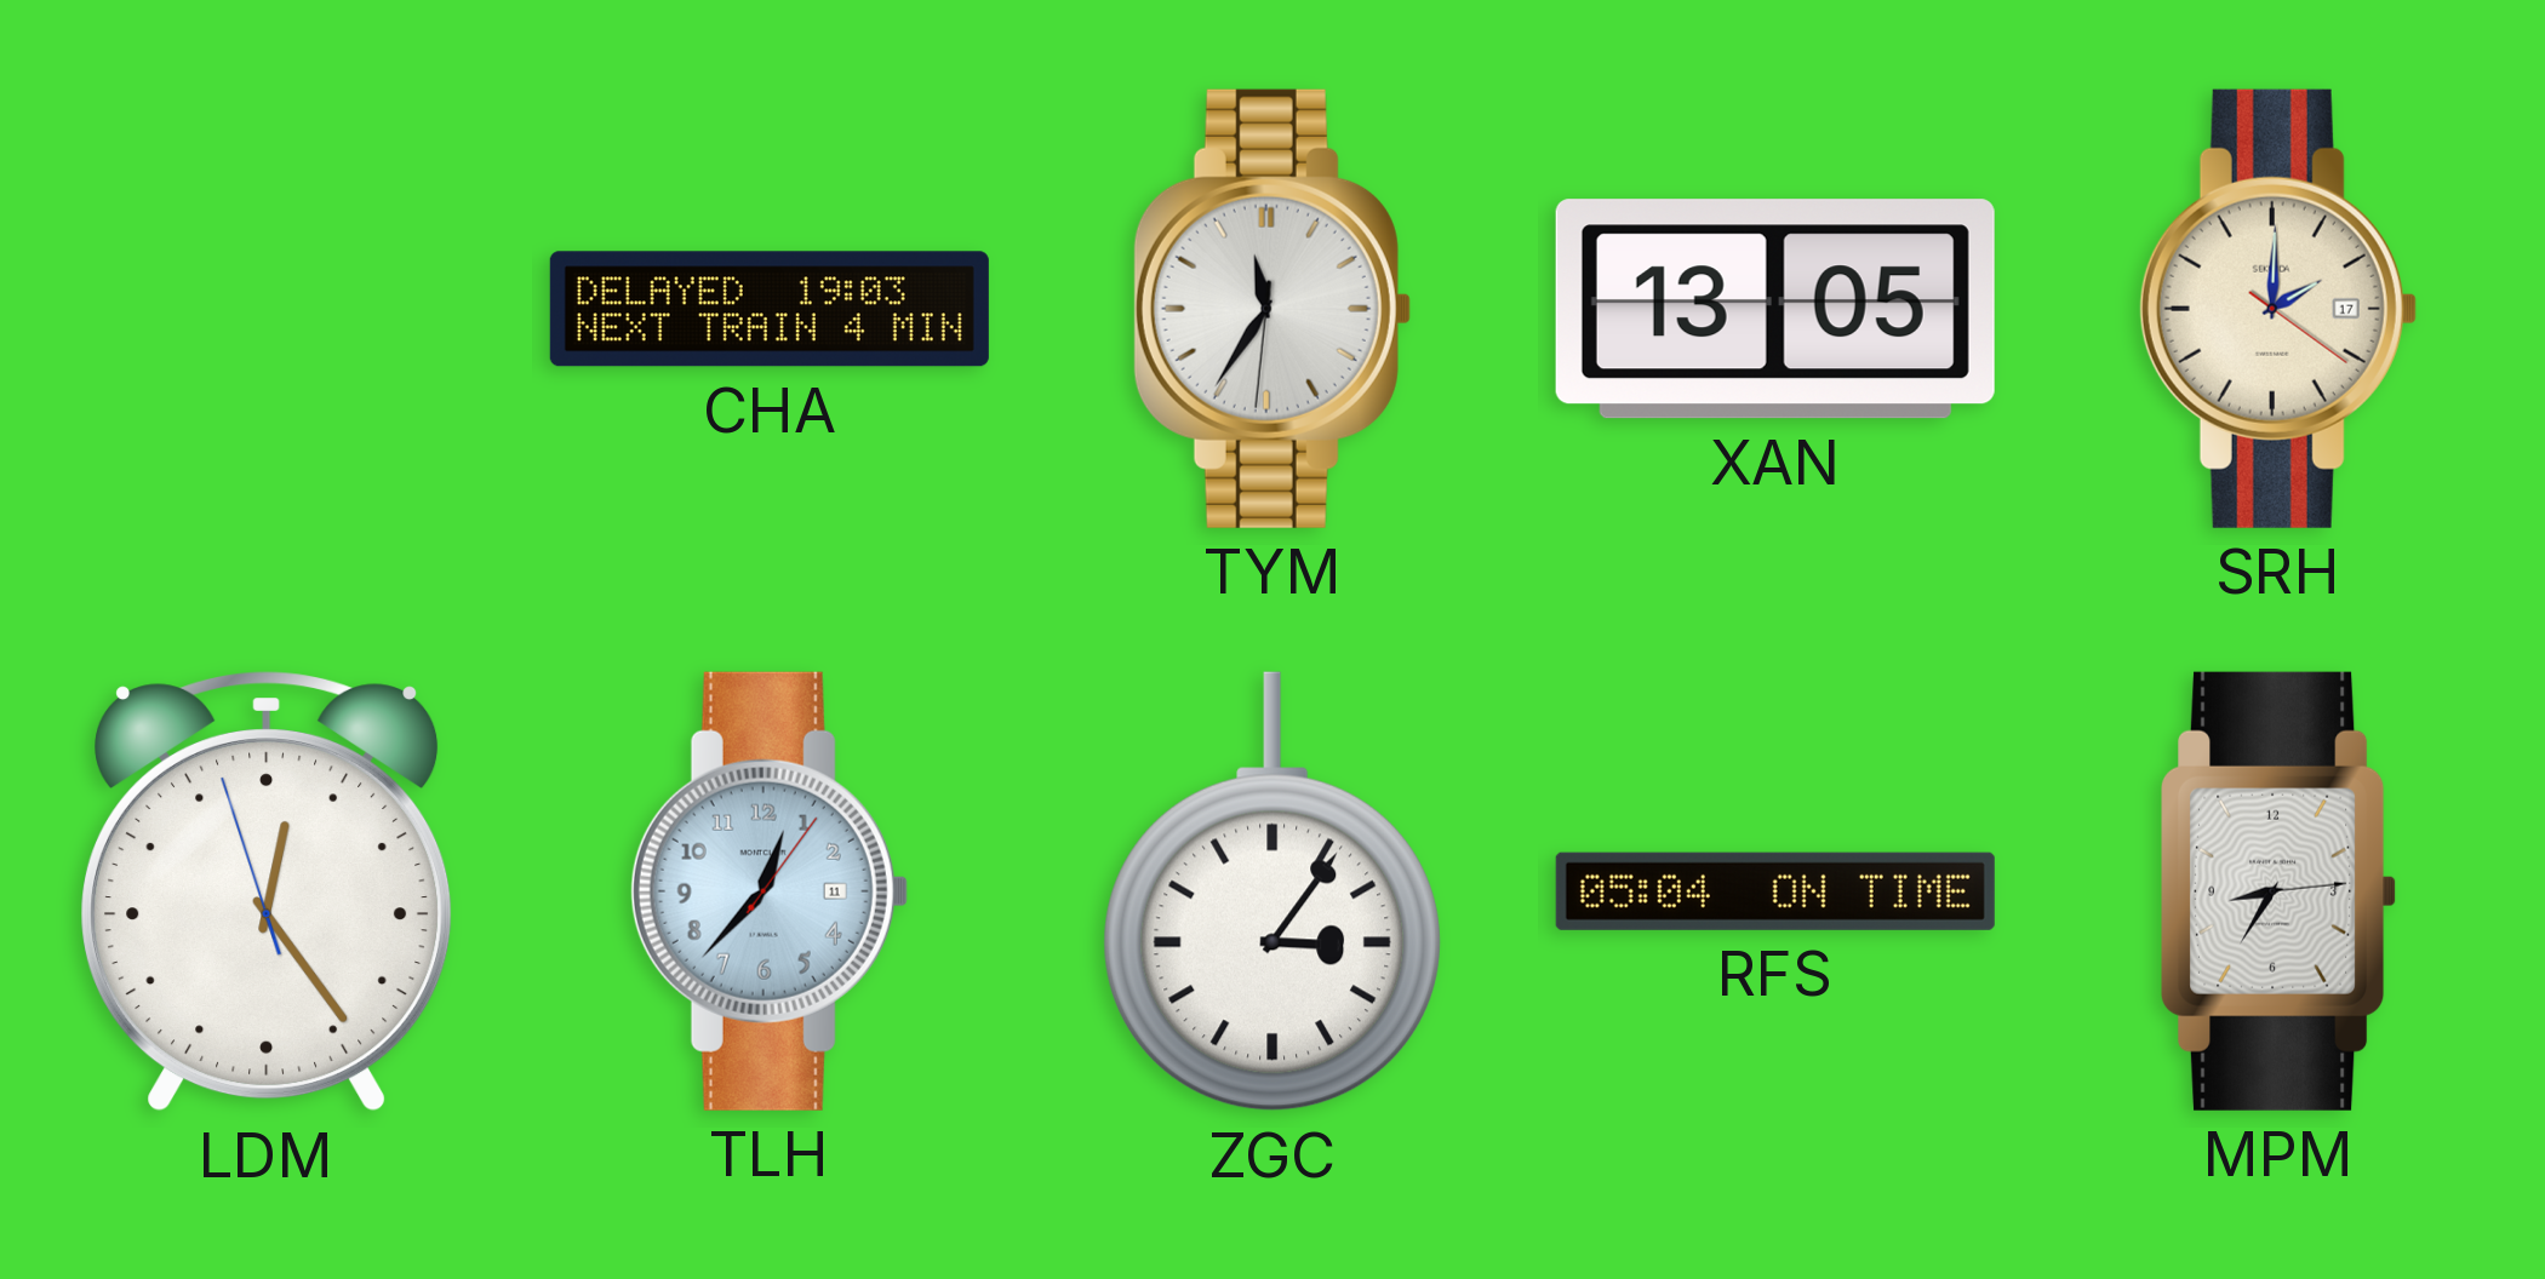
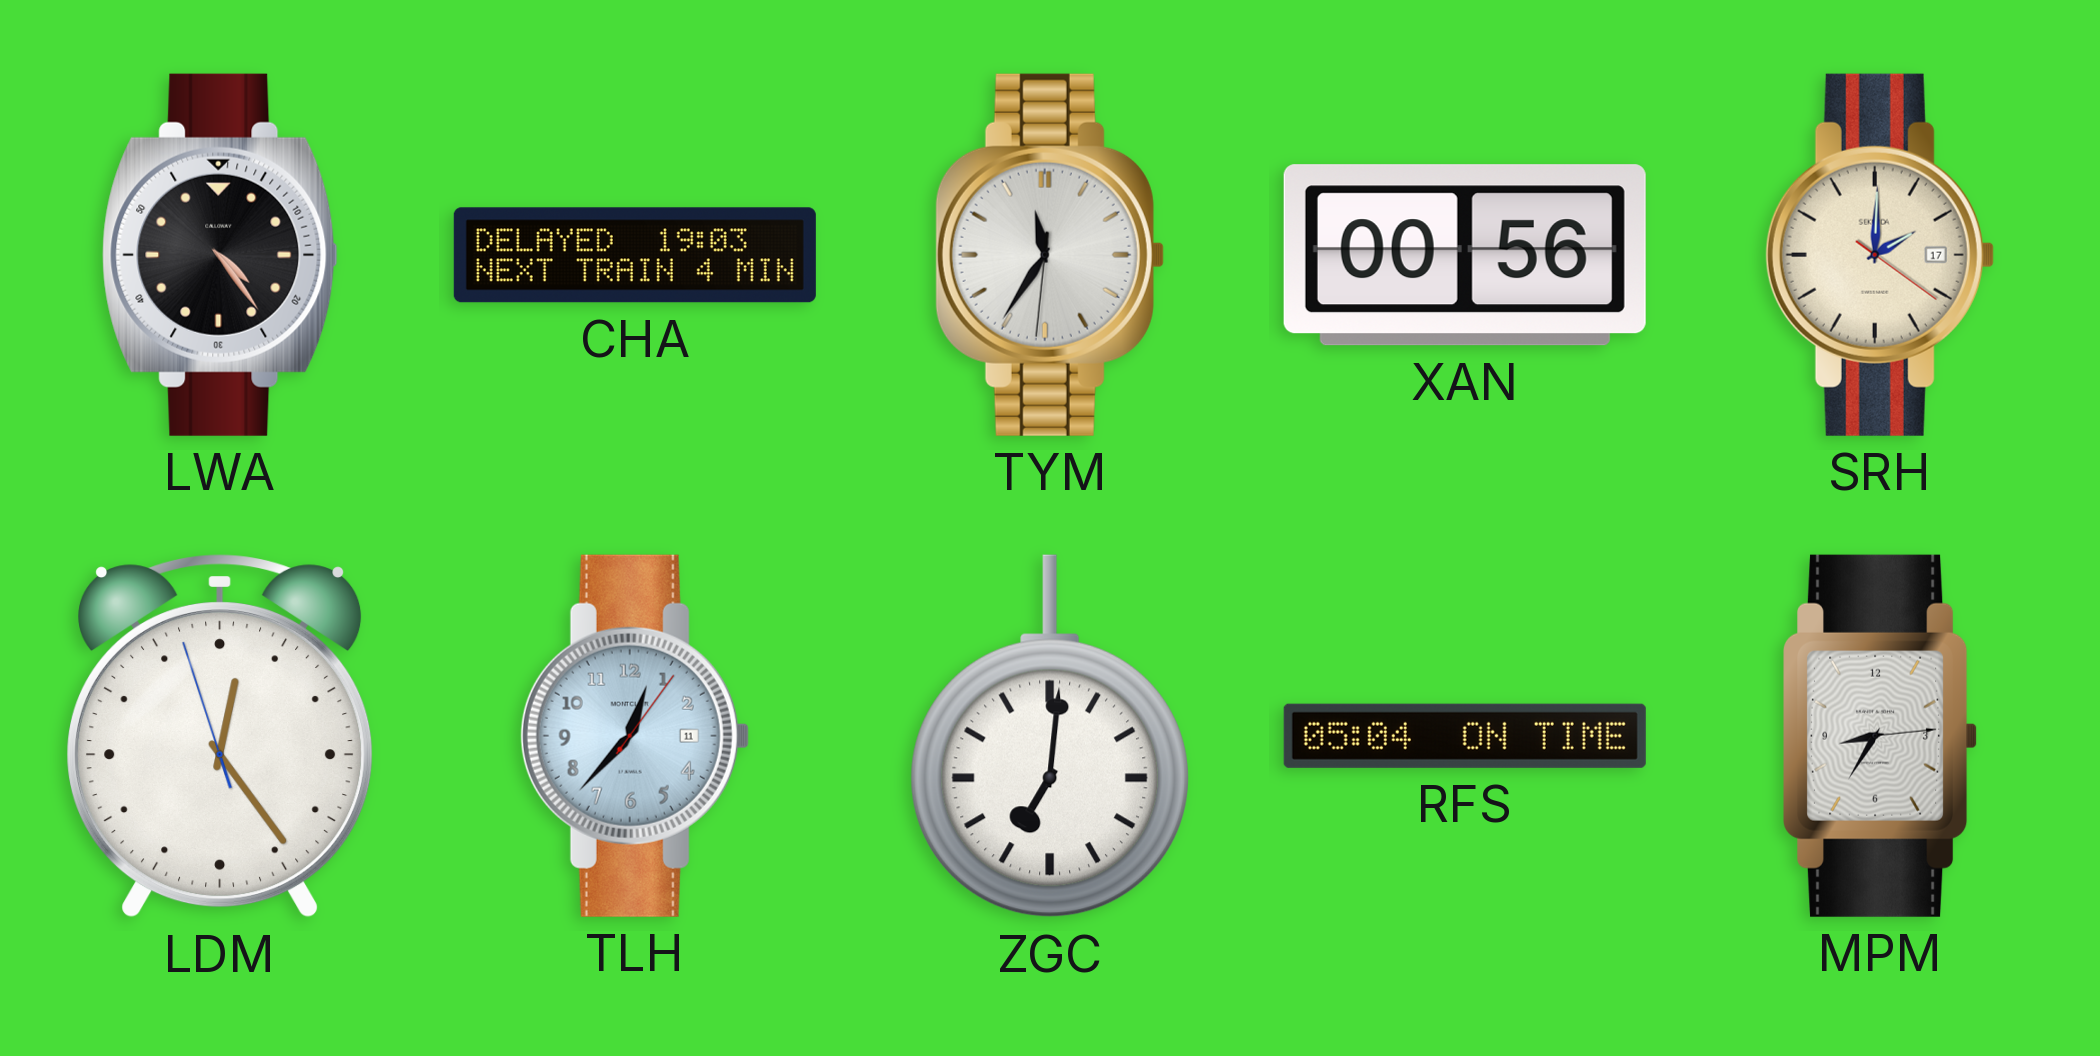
LWA: none -> 4:24
XAN: 13:05 -> 00:56
ZGC: 3:06 -> 7:01
